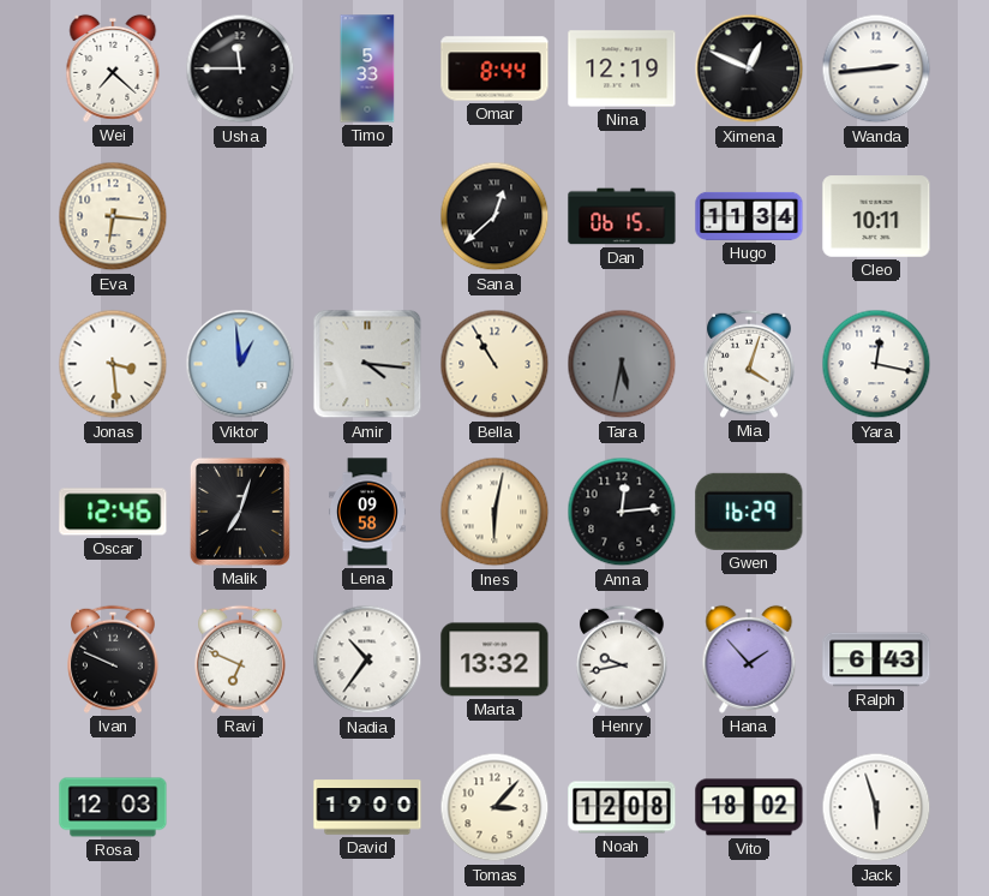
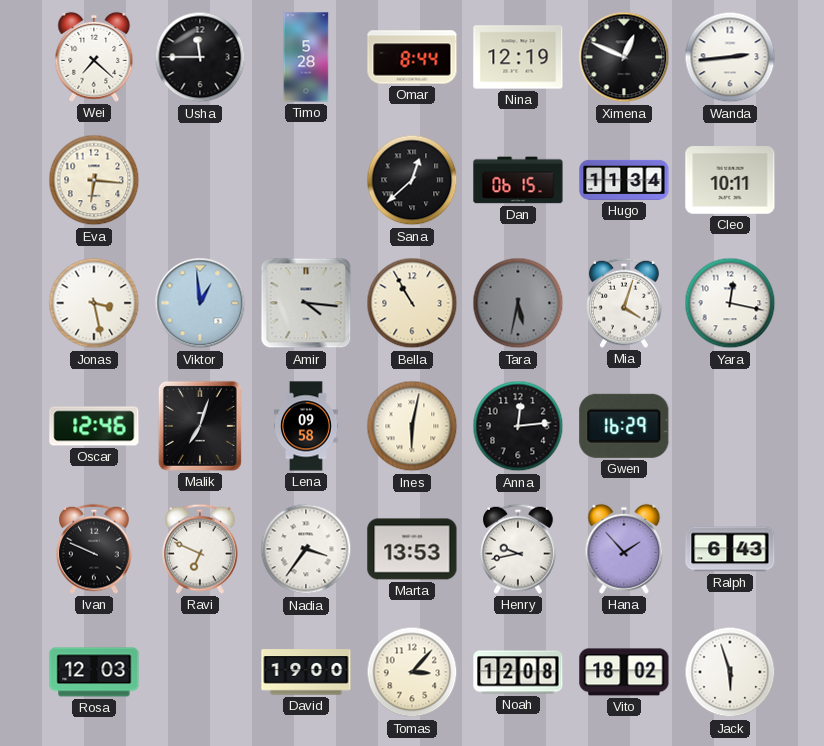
Timo: 5:33 -> 5:28
Jonas: 3:29 -> 3:28
Nadia: 10:36 -> 3:36
Marta: 13:32 -> 13:53
